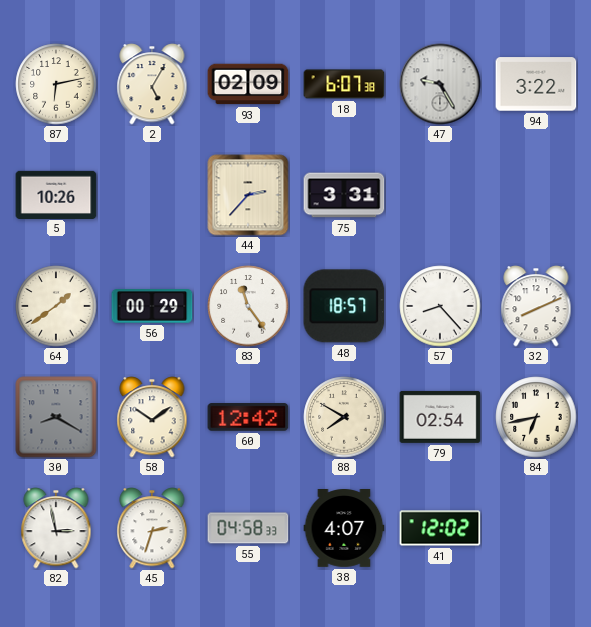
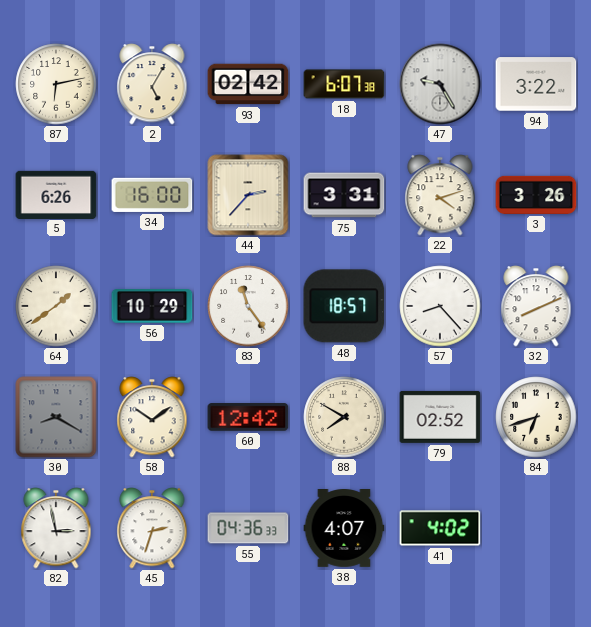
93: 02:09 -> 02:42
5: 10:26 -> 6:26
34: none -> 16:00
22: none -> 4:12
3: none -> 3:26
56: 00:29 -> 10:29
79: 02:54 -> 02:52
84: 6:43 -> 6:42
55: 04:58 -> 04:36
41: 12:02 -> 4:02
